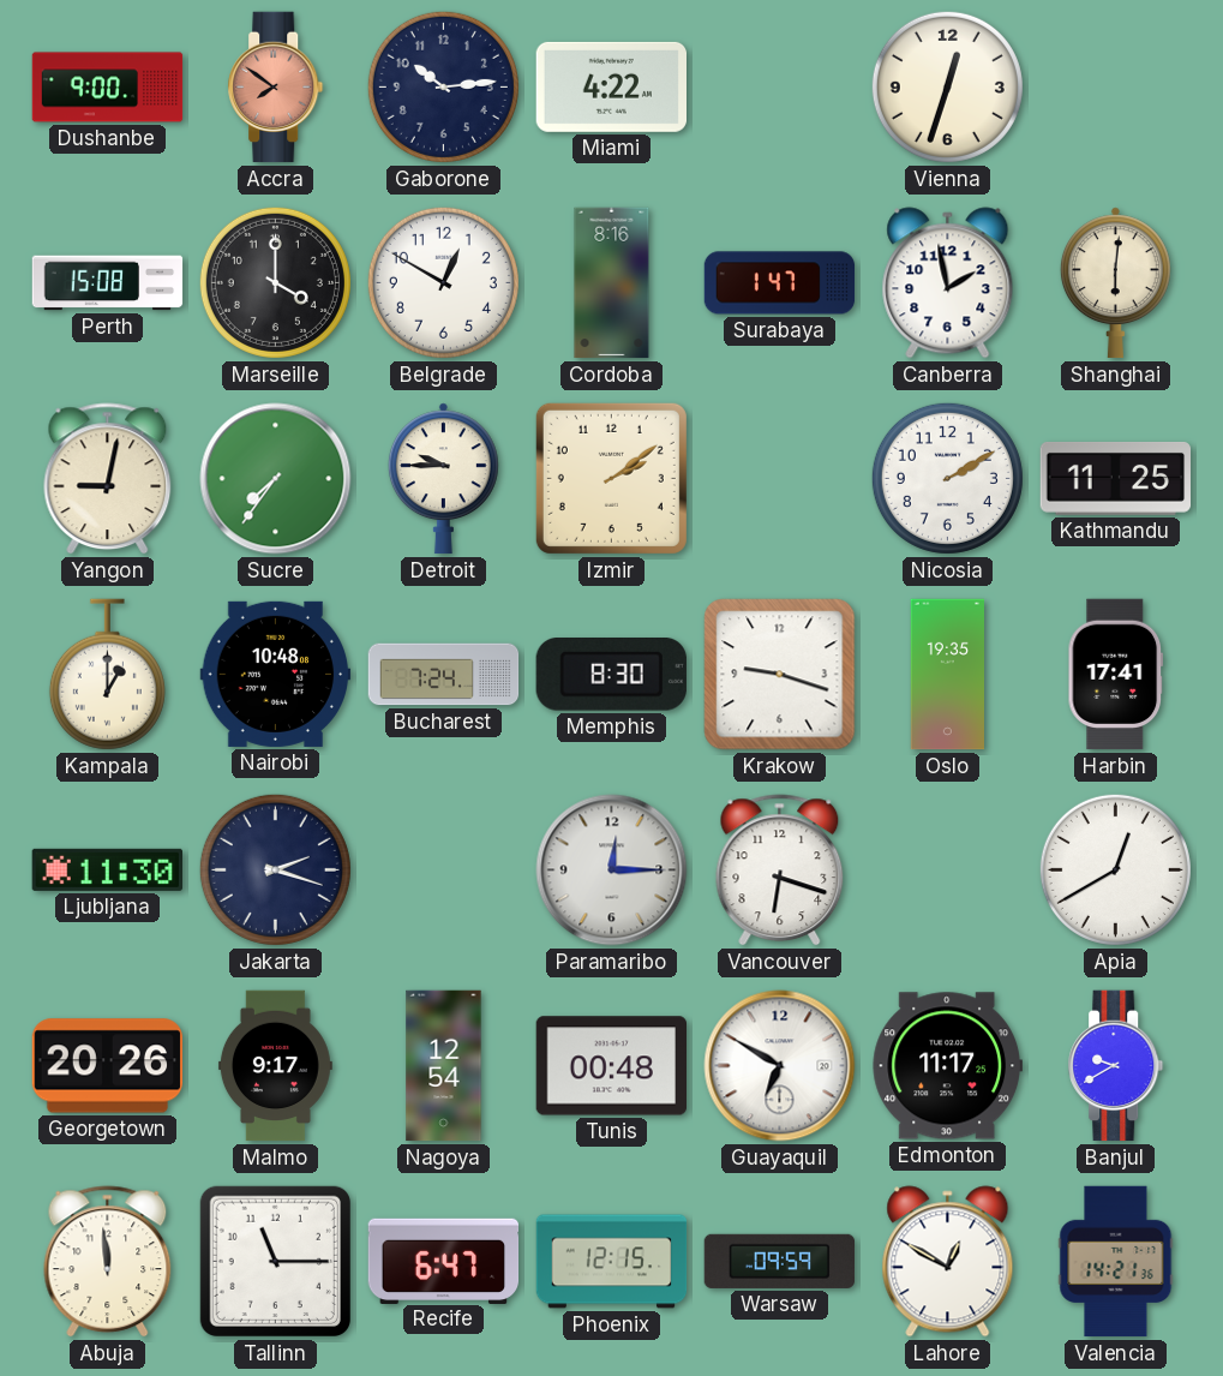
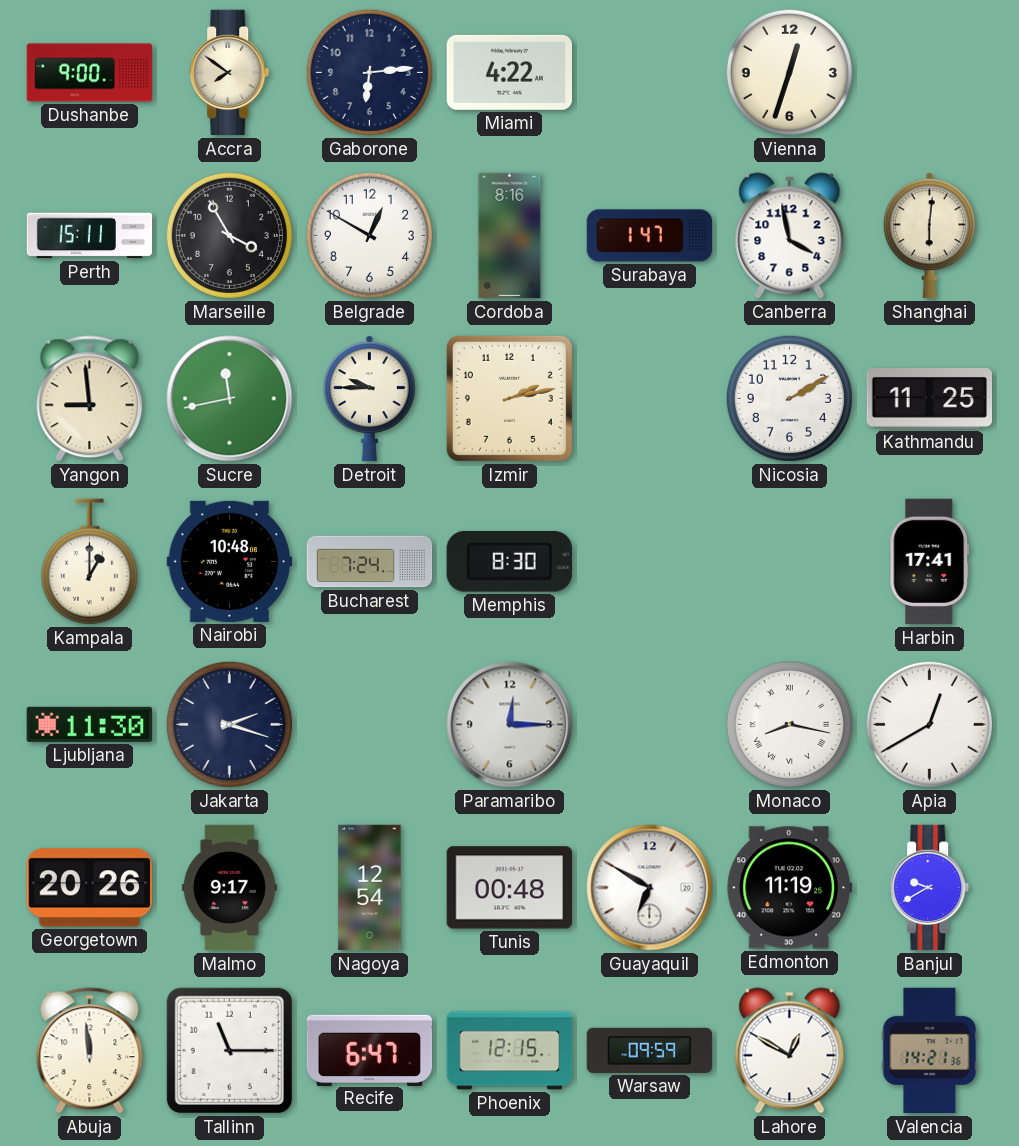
Accra dial: salmon -> cream
Gaborone: 10:14 -> 6:14
Perth: 15:08 -> 15:11
Marseille: 4:00 -> 3:55
Canberra: 1:58 -> 3:58
Yangon: 9:02 -> 8:59
Sucre: 7:36 -> 11:43
Izmir: 2:09 -> 2:13
Krakow: 9:18 -> none
Oslo: 19:35 -> none
Vancouver: 6:18 -> none
Monaco: none -> 8:17
Edmonton: 11:17 -> 11:19
